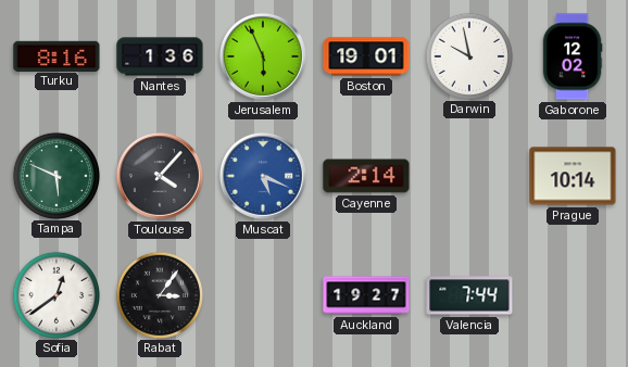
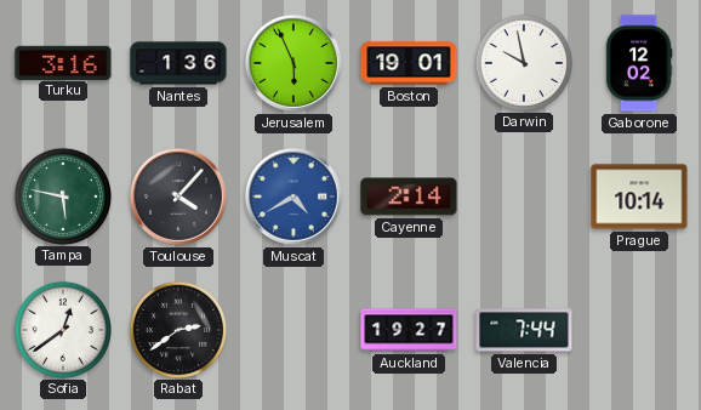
Turku: 8:16 -> 3:16
Tampa: 5:49 -> 5:47
Muscat: 5:19 -> 4:40
Rabat: 3:06 -> 2:39
